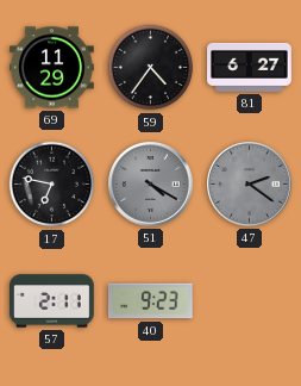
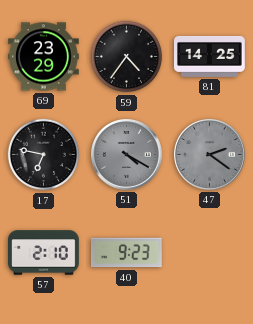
69: 11:29 -> 23:29
81: 6:27 -> 14:25
57: 2:11 -> 2:10
